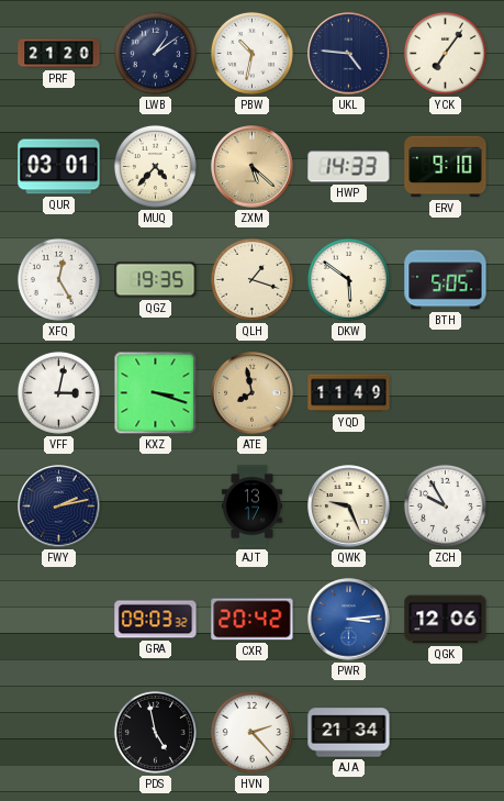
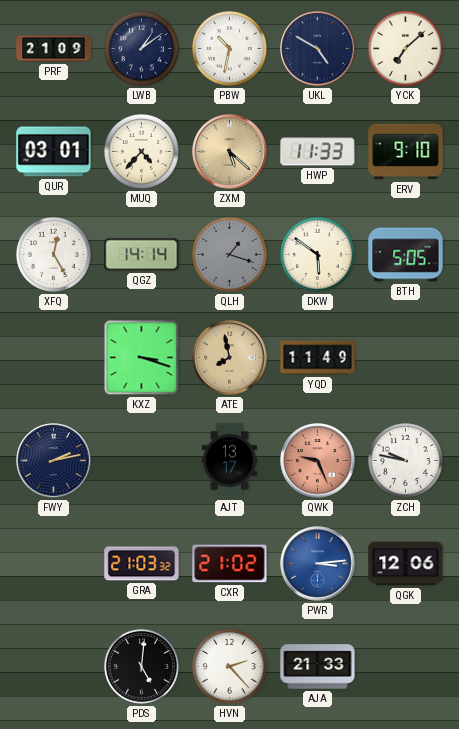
PRF: 21:20 -> 21:09
UKL: 4:46 -> 4:50
YCK: 7:06 -> 7:08
HWP: 14:33 -> 11:33
QGZ: 19:35 -> 14:14
QLH dial: cream -> grey
VFF: 3:02 -> none
QWK dial: cream -> salmon
ZCH: 9:55 -> 9:47
GRA: 09:03 -> 21:03
CXR: 20:42 -> 21:02
PDS: 4:58 -> 5:01
AJA: 21:34 -> 21:33
